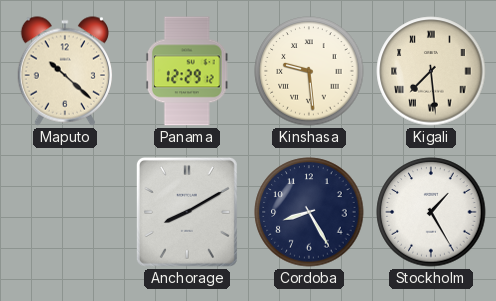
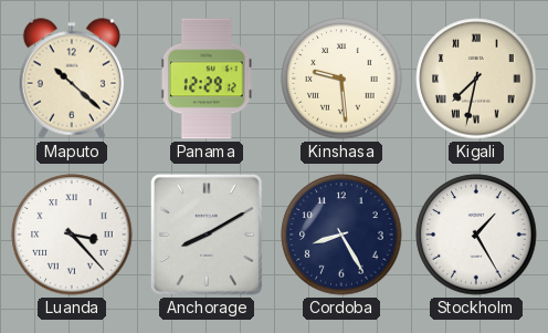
Kigali: 7:29 -> 7:32
Luanda: none -> 3:23
